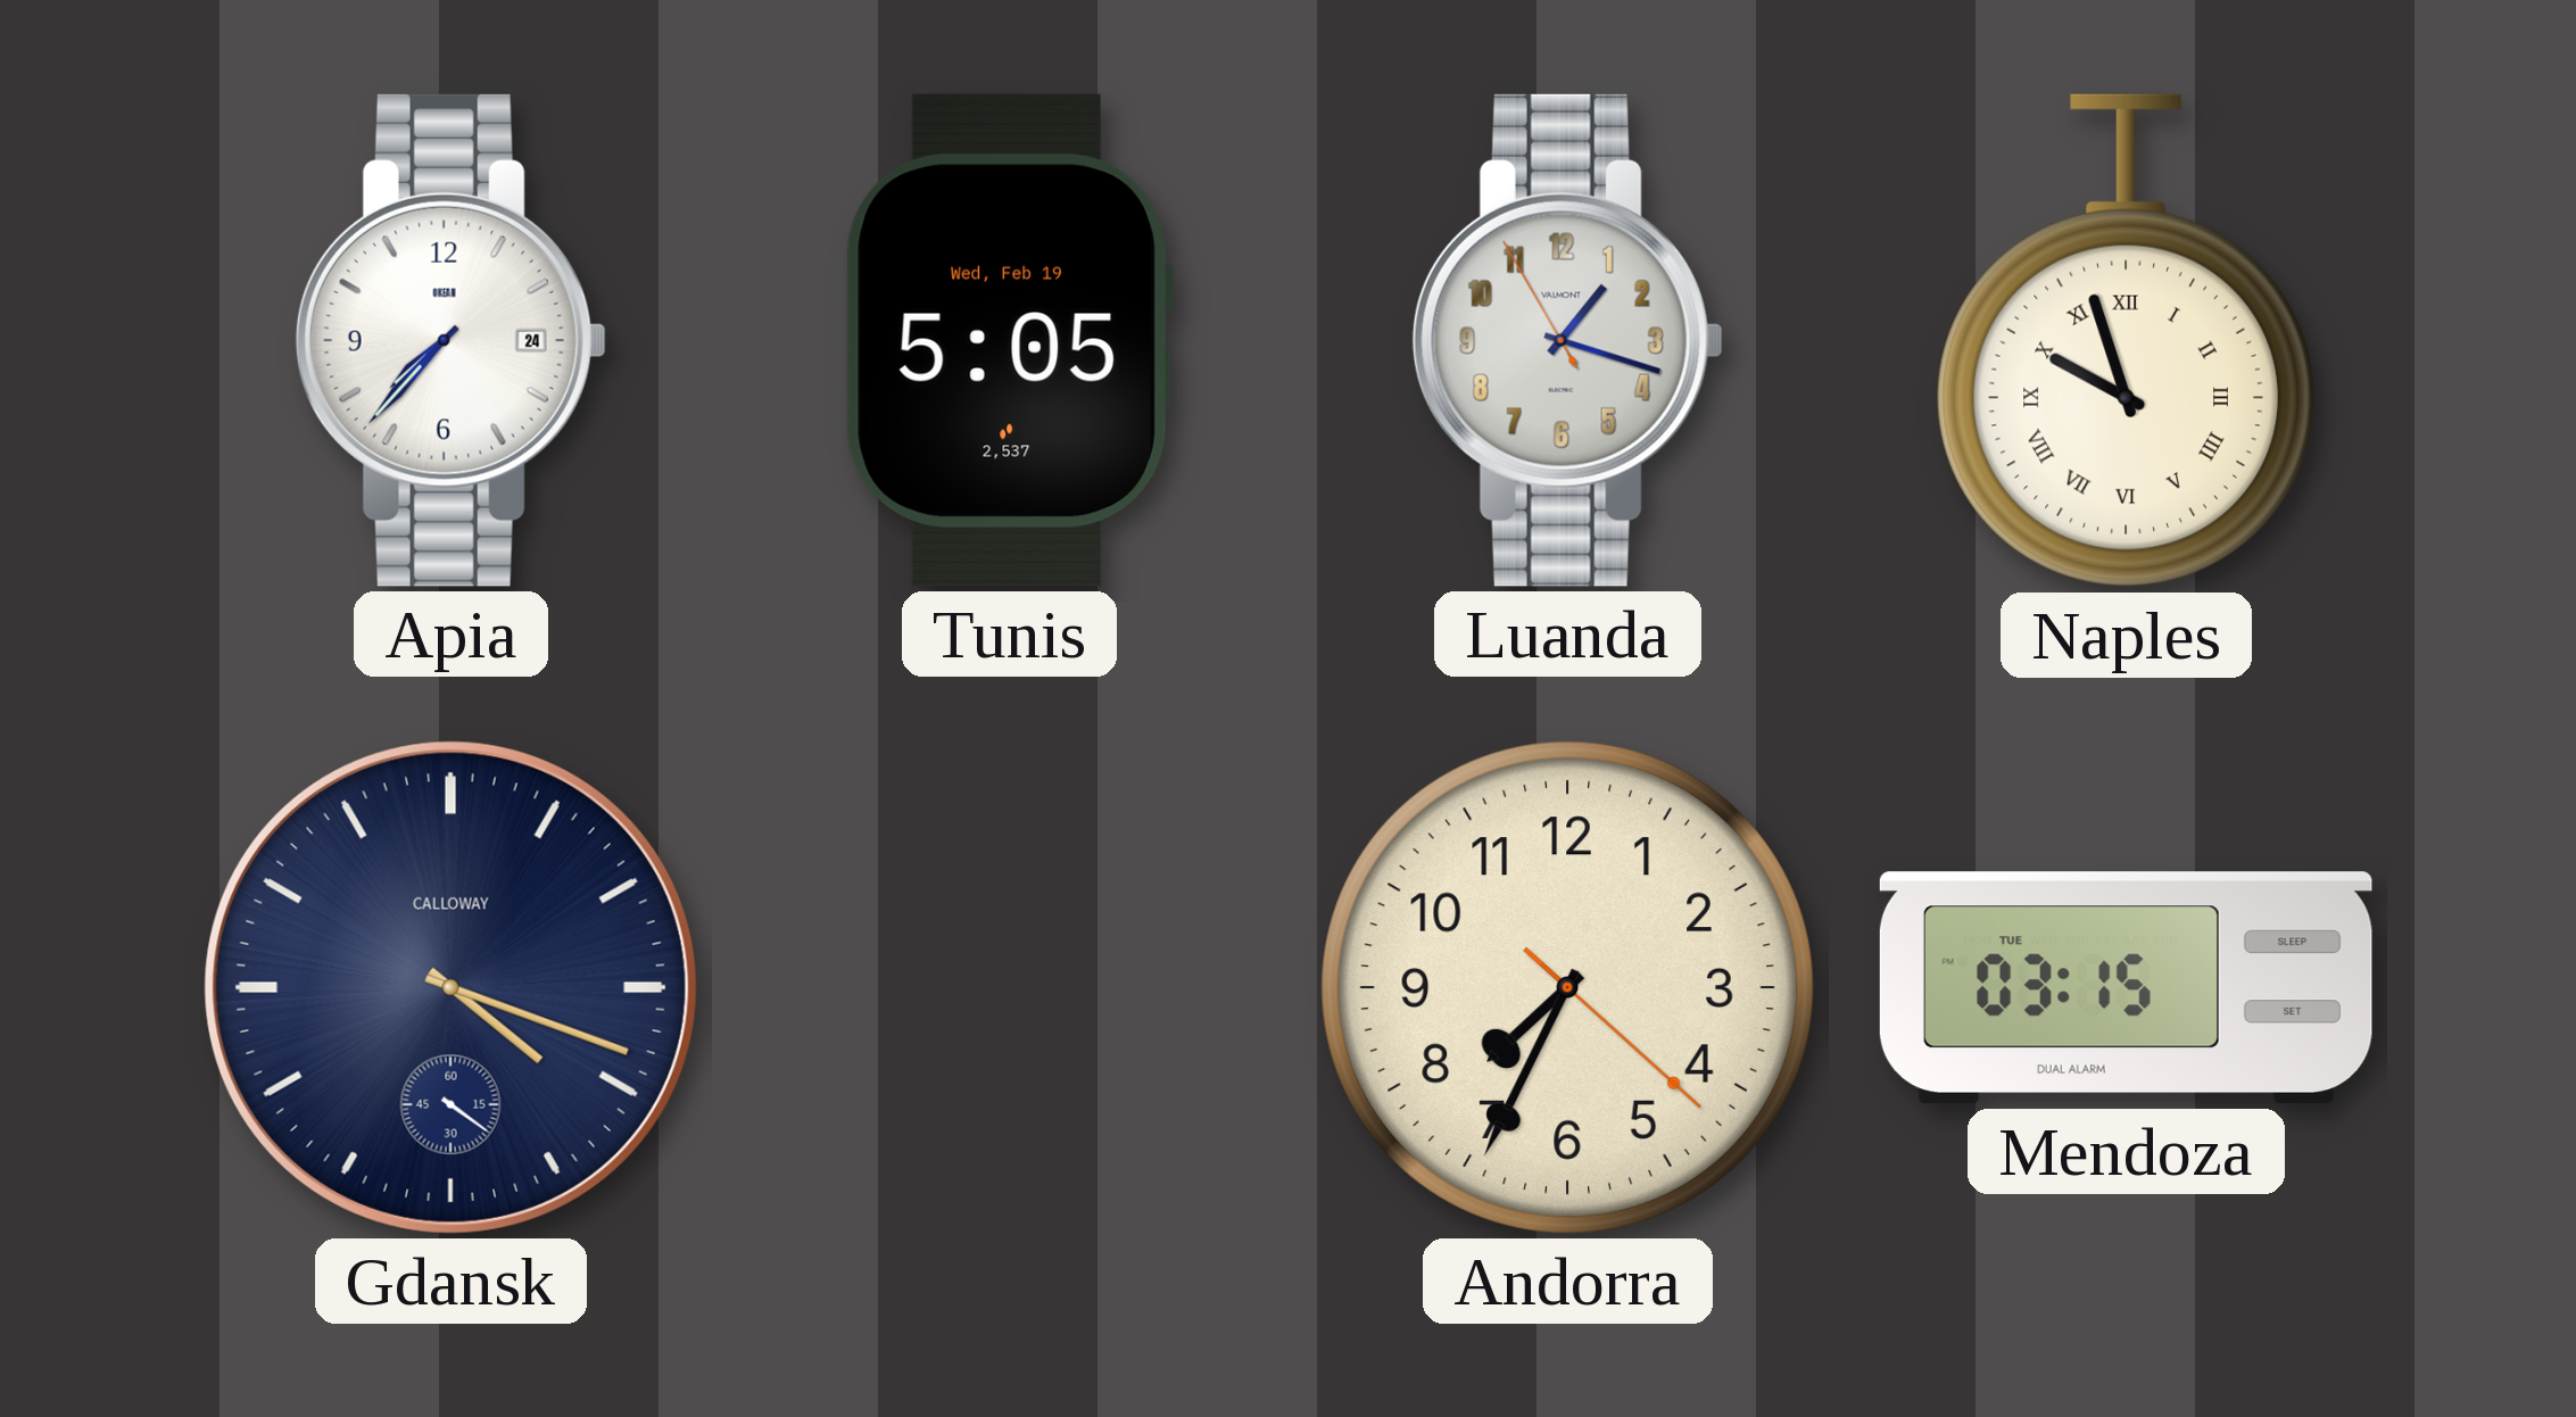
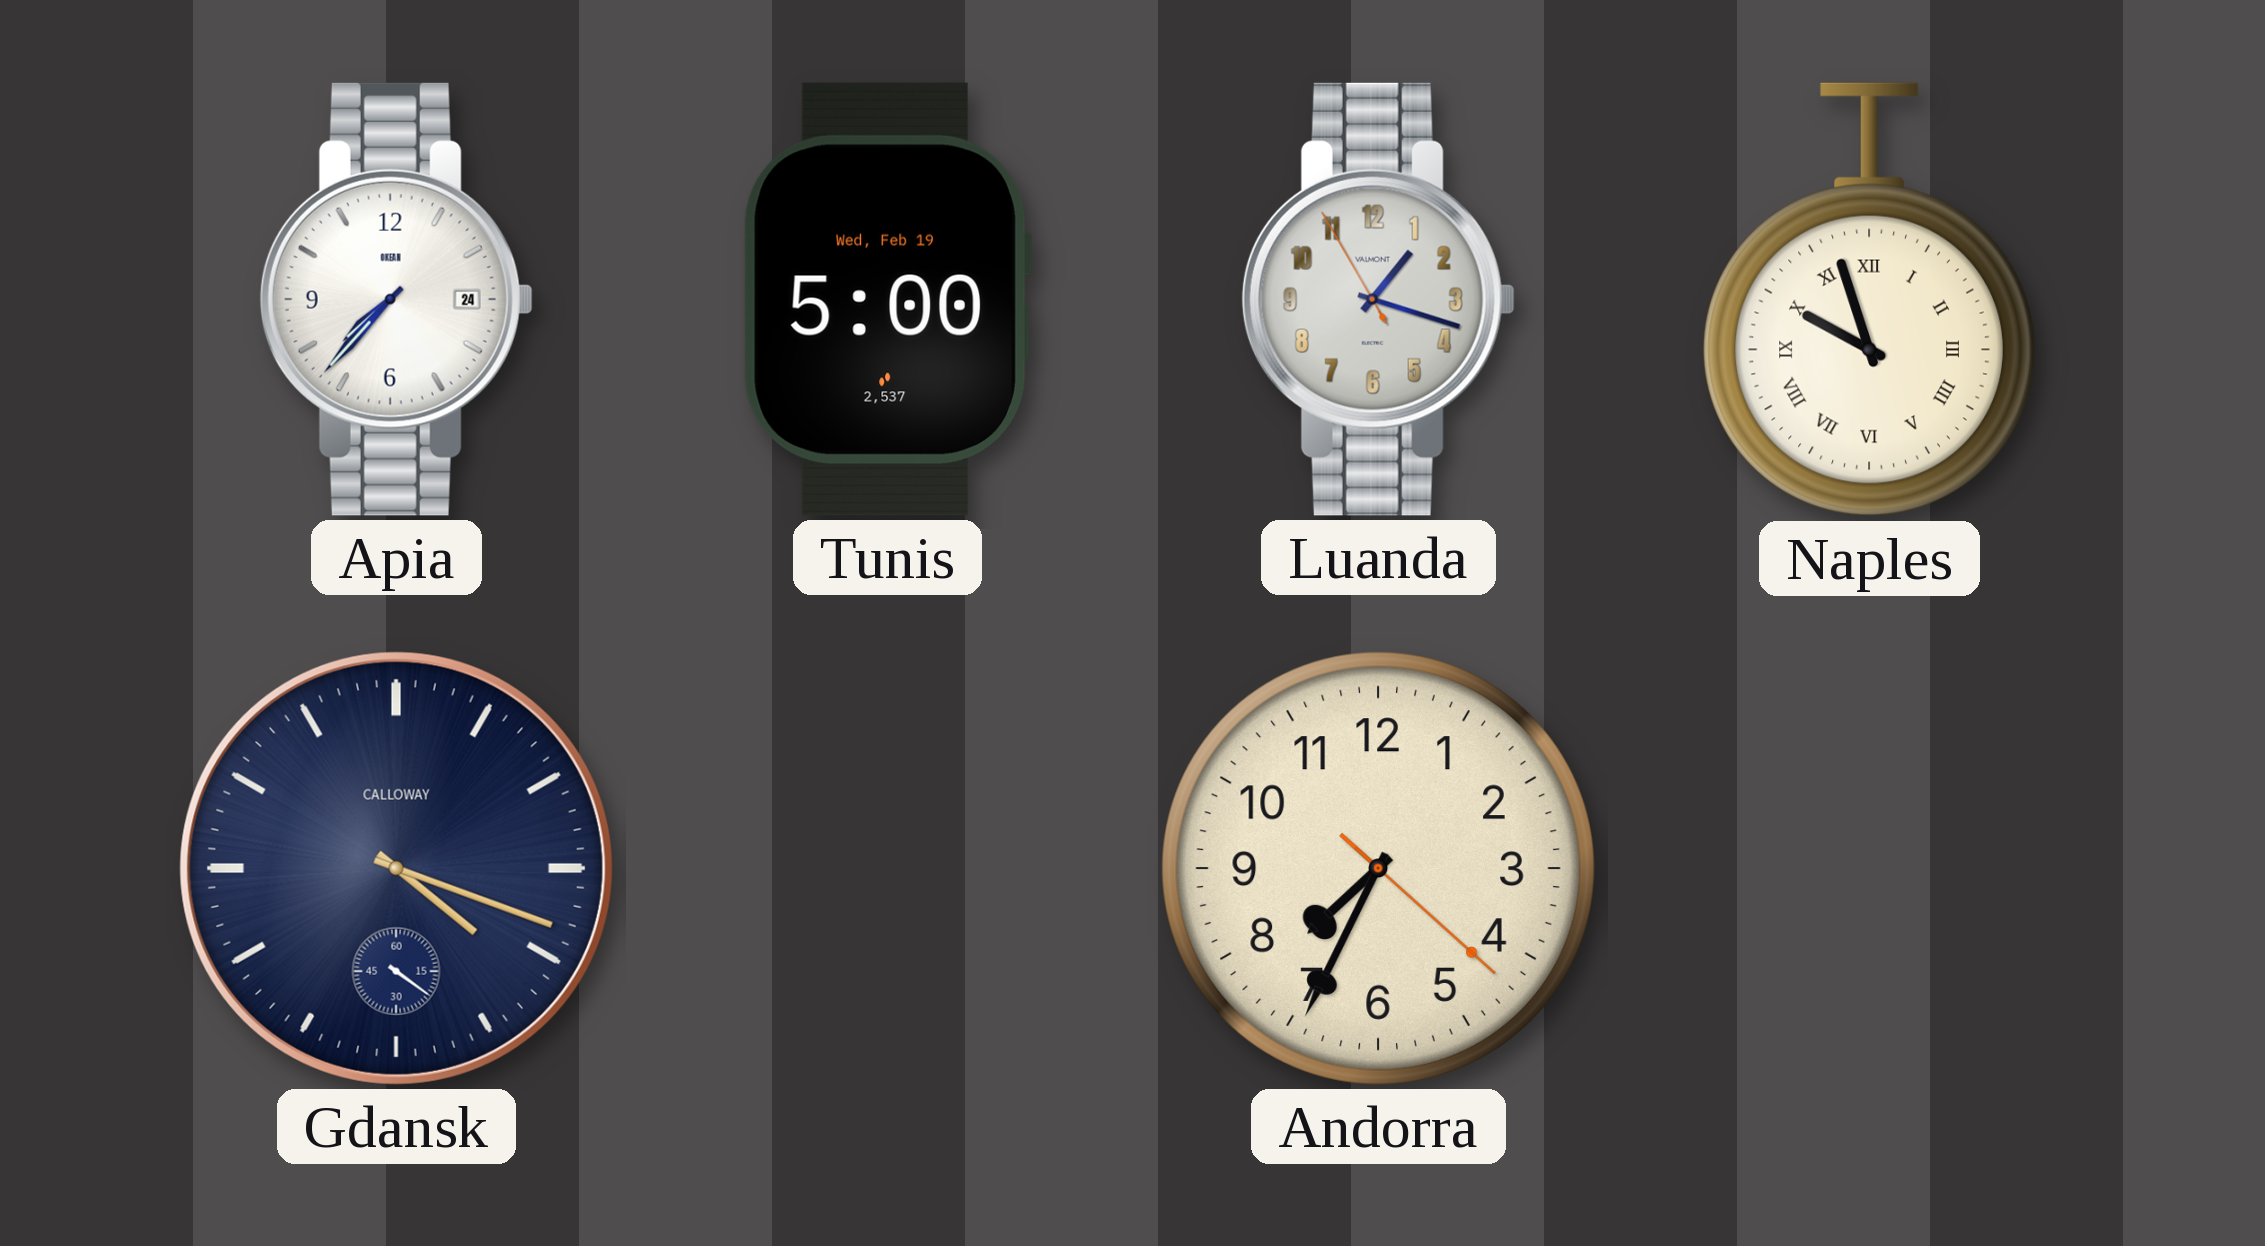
Tunis: 5:05 -> 5:00
Mendoza: 03:15 -> none
